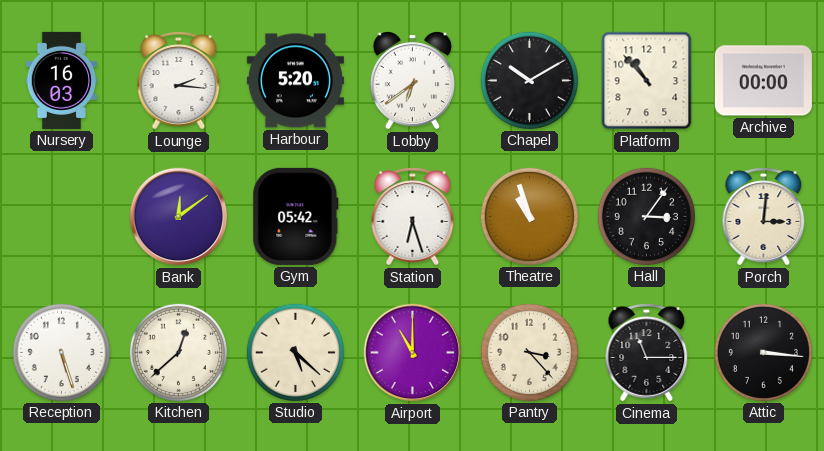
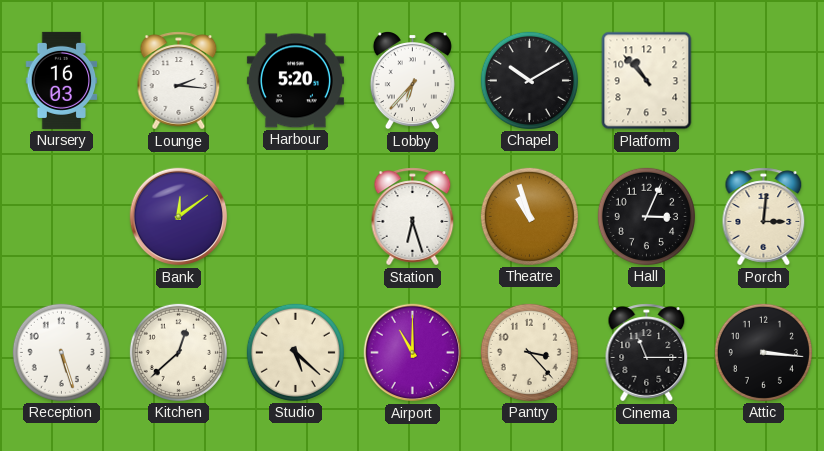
Lobby: 6:39 -> 6:37
Archive: 00:00 -> none
Gym: 05:42 -> none
Hall: 3:06 -> 3:04
